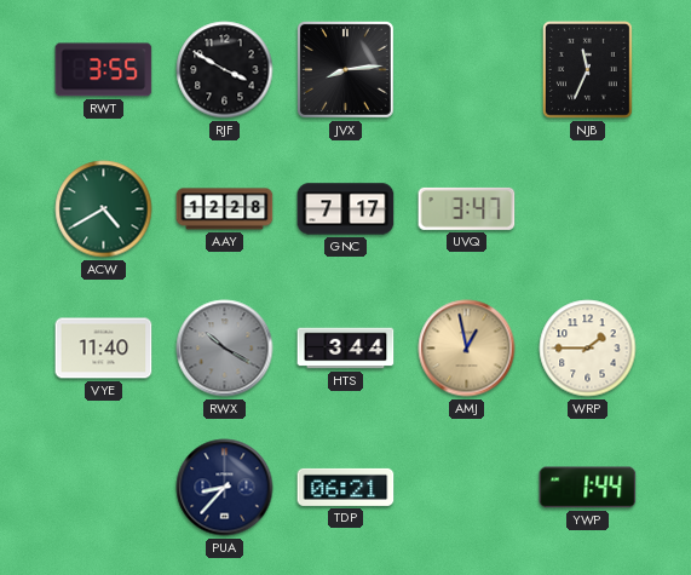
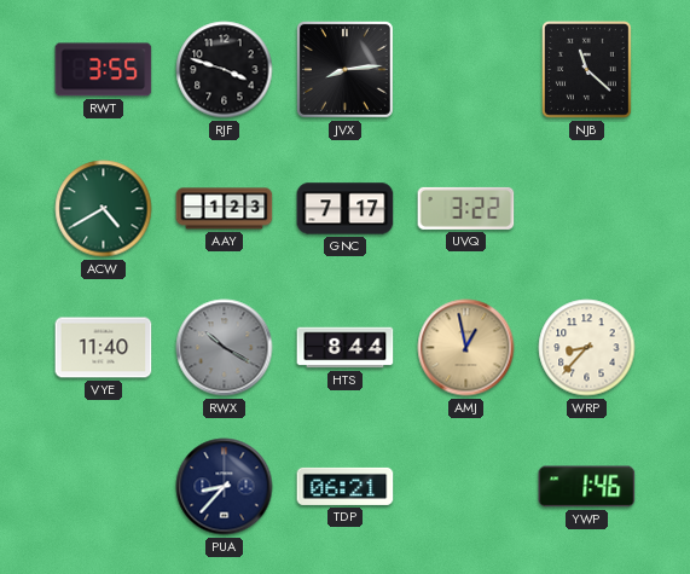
RJF: 3:50 -> 3:48
NJB: 11:34 -> 11:22
AAY: 12:28 -> 1:23
UVQ: 3:47 -> 3:22
HTS: 3:44 -> 8:44
WRP: 1:45 -> 8:37
YWP: 1:44 -> 1:46
